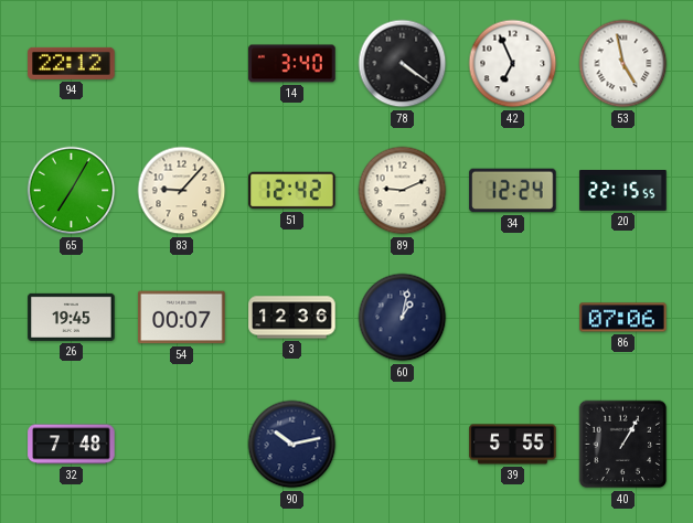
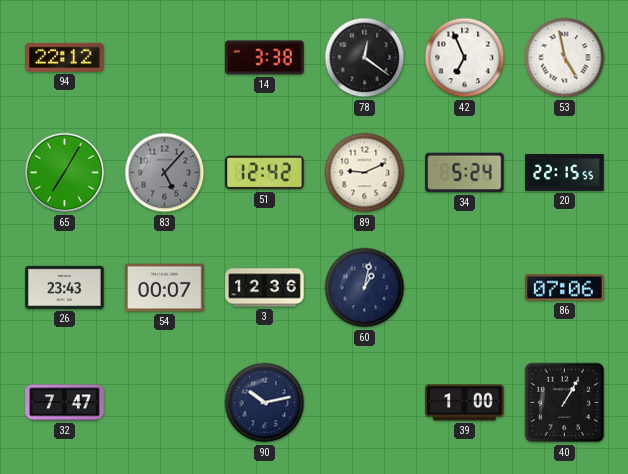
14: 3:40 -> 3:38
78: 4:21 -> 12:21
83: 9:07 -> 5:07
83 dial: cream -> grey
34: 12:24 -> 5:24
26: 19:45 -> 23:43
32: 7:48 -> 7:47
39: 5:55 -> 1:00
